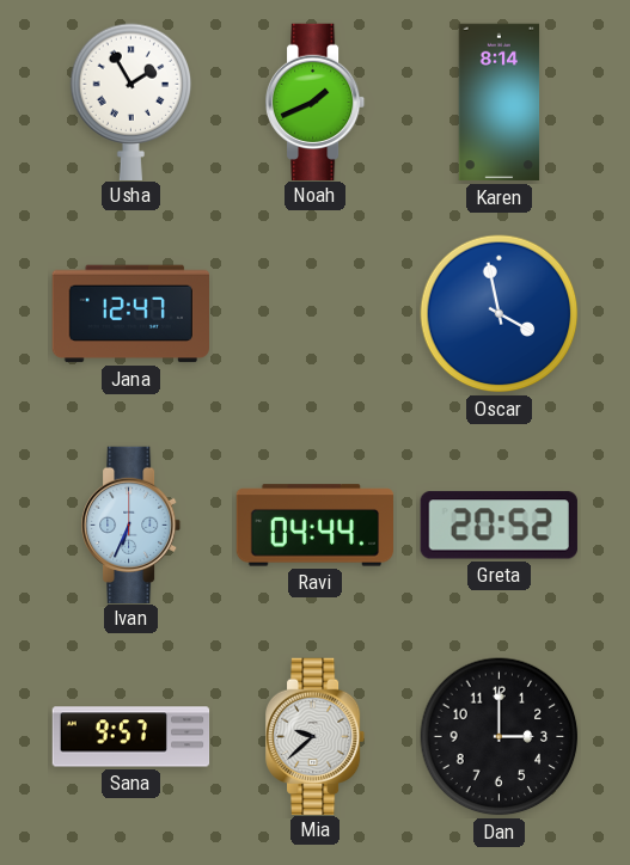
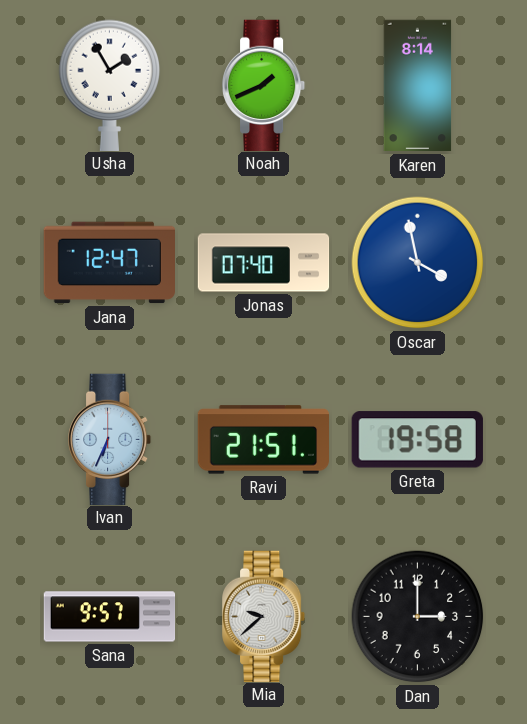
Jonas: none -> 07:40
Ravi: 04:44 -> 21:51
Greta: 20:52 -> 19:58
